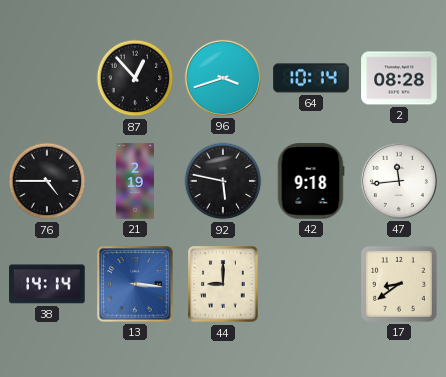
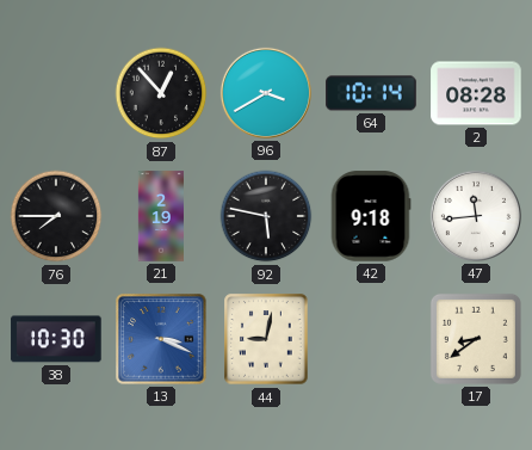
96: 3:42 -> 3:40
76: 4:45 -> 7:45
38: 14:14 -> 10:30
13: 3:16 -> 3:19
44: 9:00 -> 9:02
